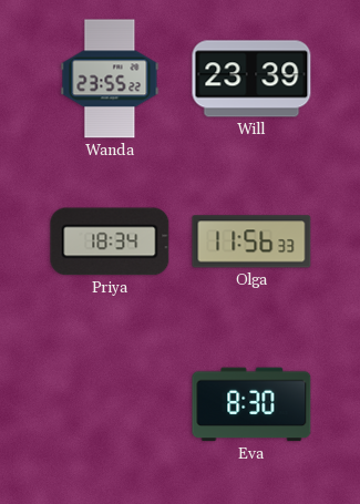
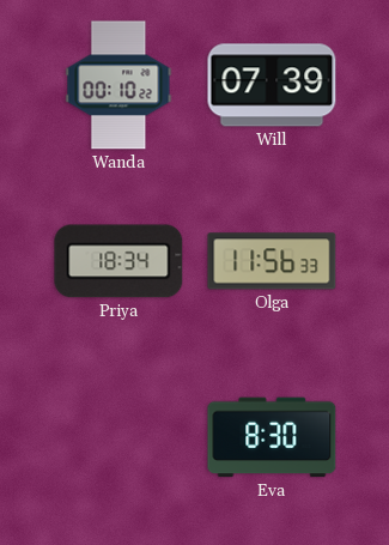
Wanda: 23:55 -> 00:10
Will: 23:39 -> 07:39
